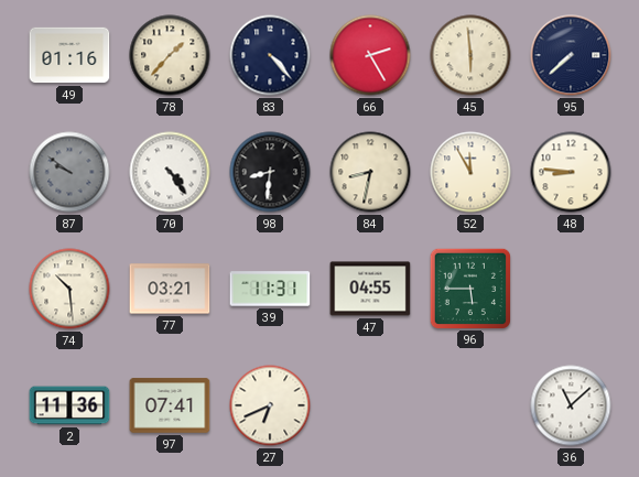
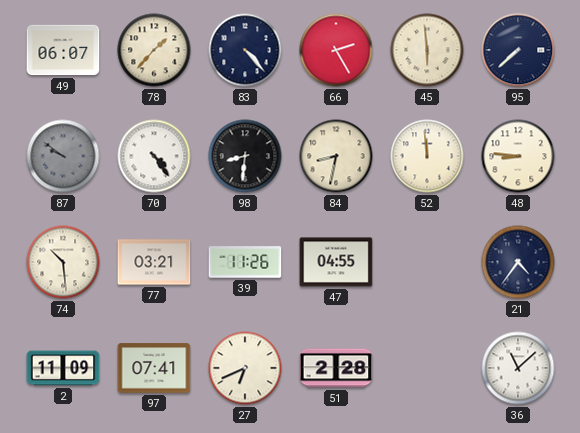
49: 01:16 -> 06:07
52: 11:55 -> 11:59
39: 11:31 -> 11:26
96: 5:45 -> none
21: none -> 4:36
2: 11:36 -> 11:09
51: none -> 2:28
